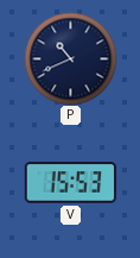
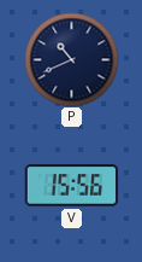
V: 15:53 -> 15:56
